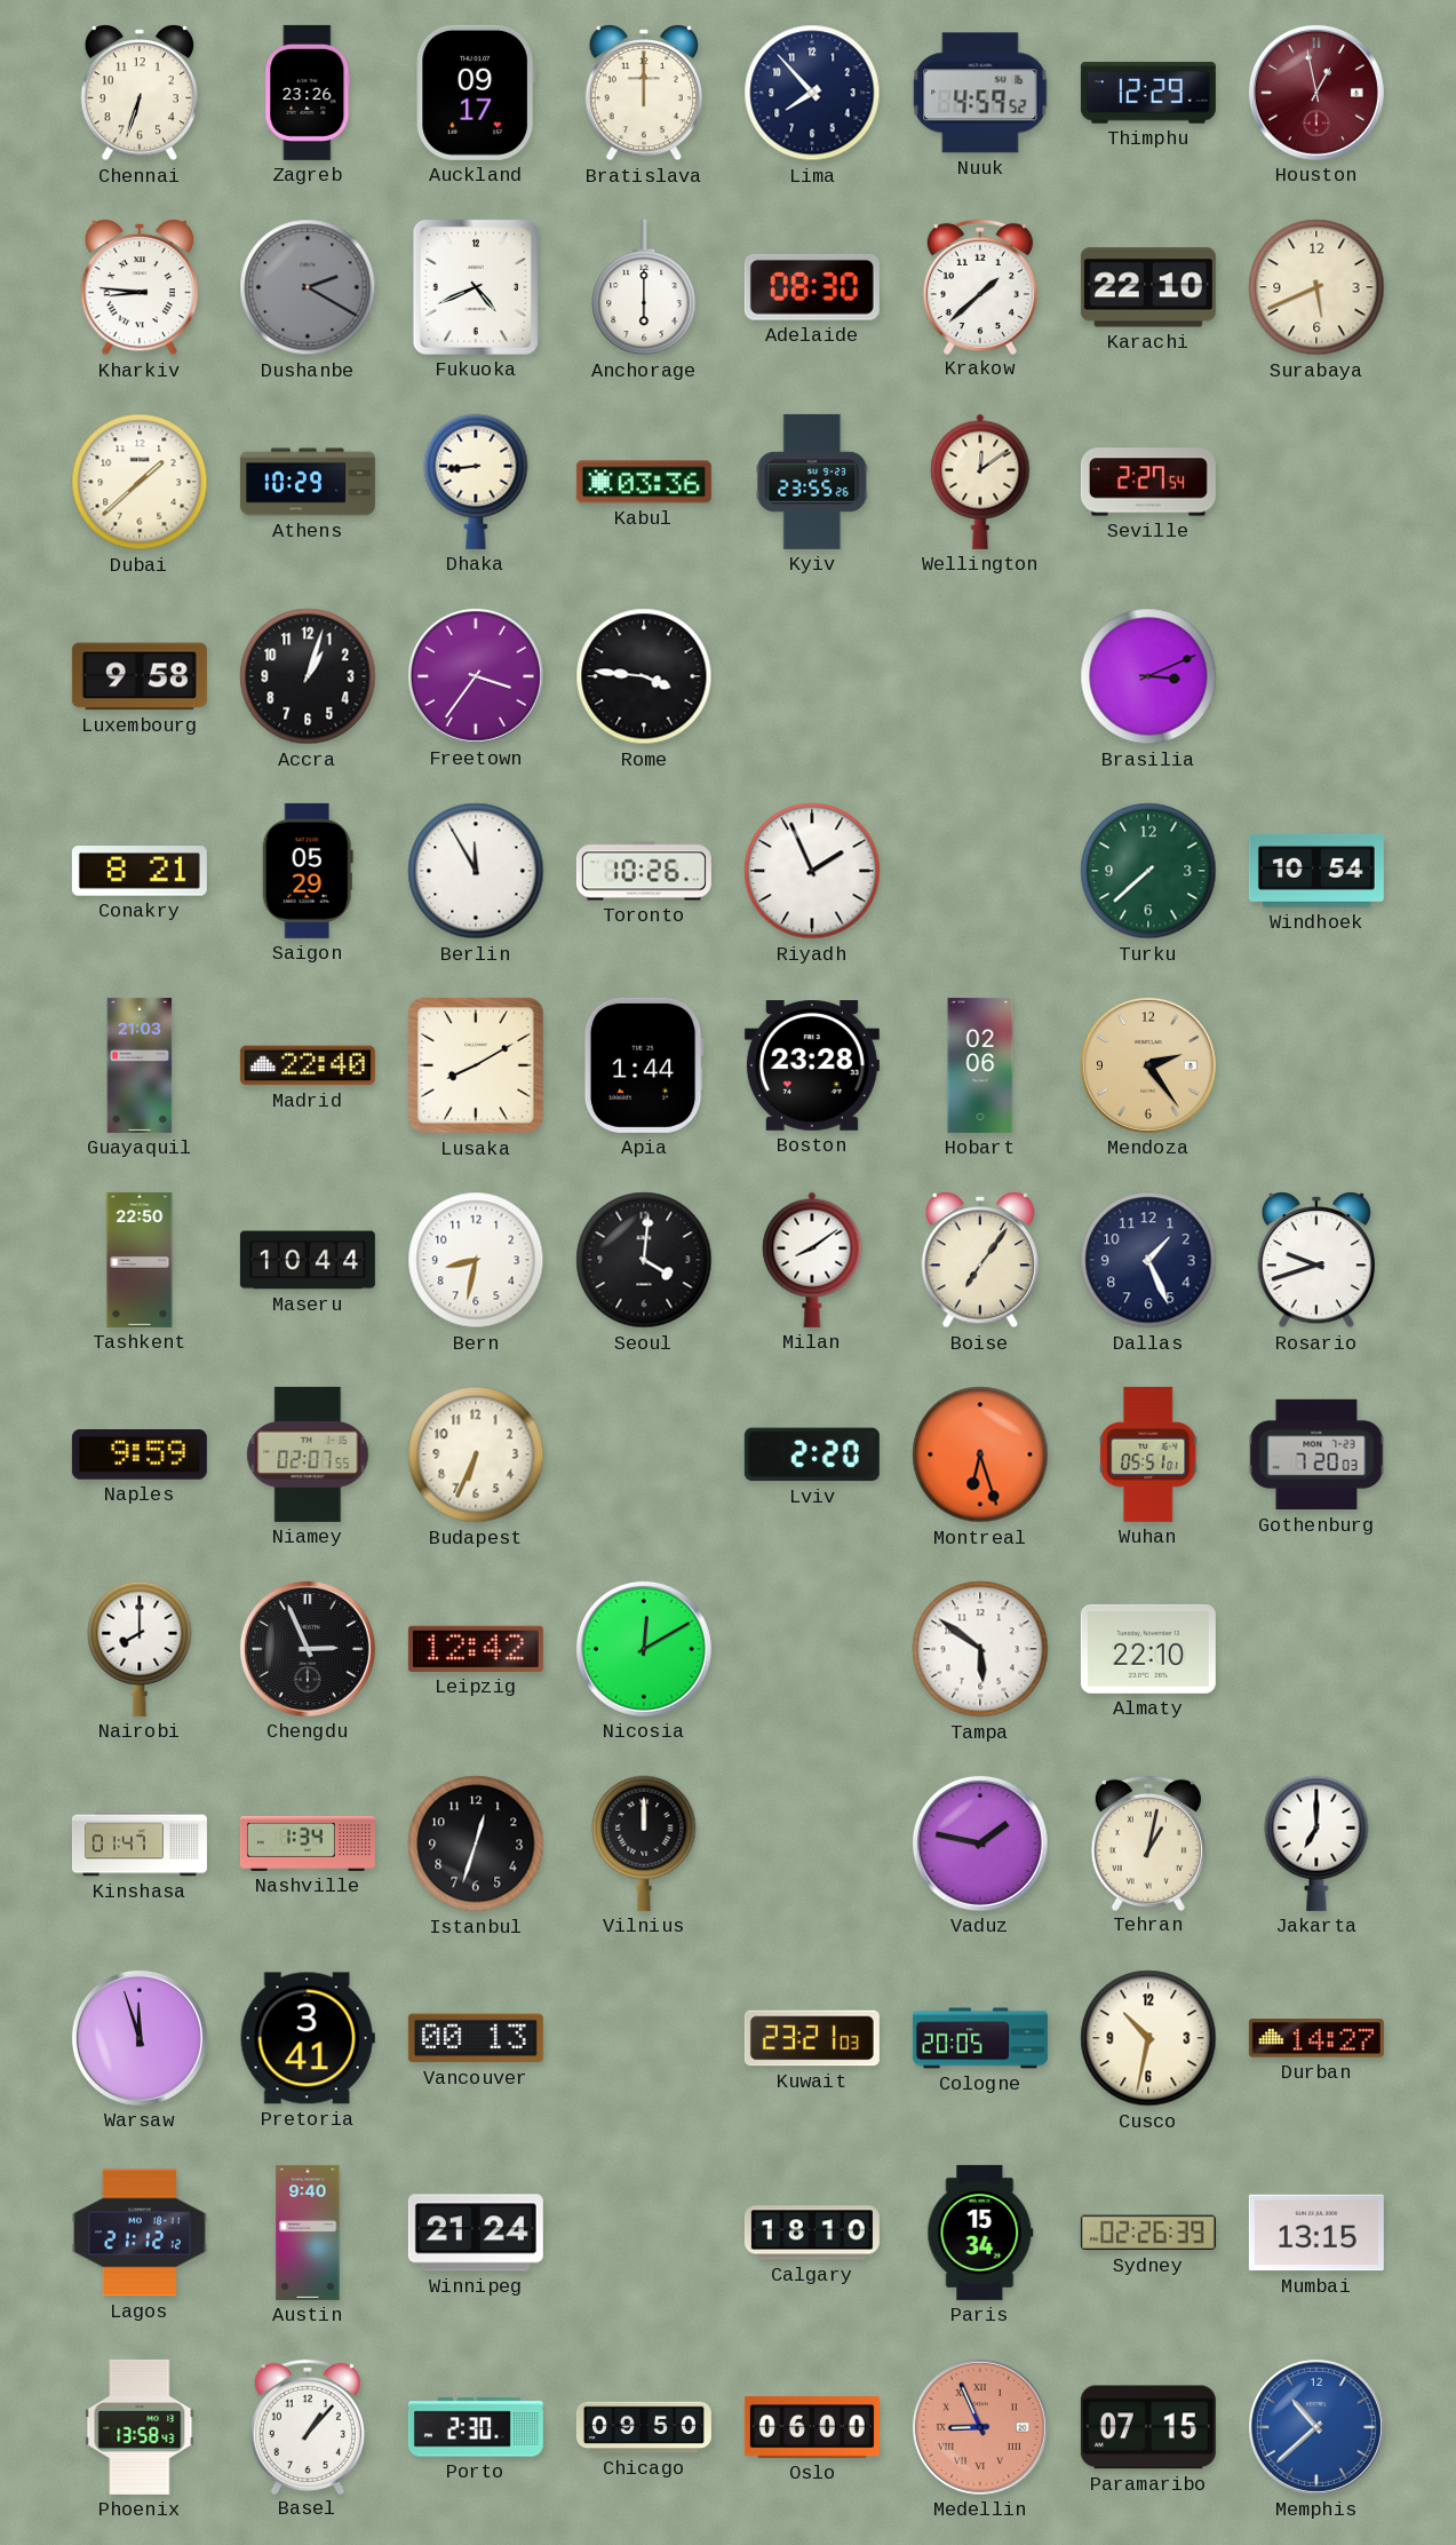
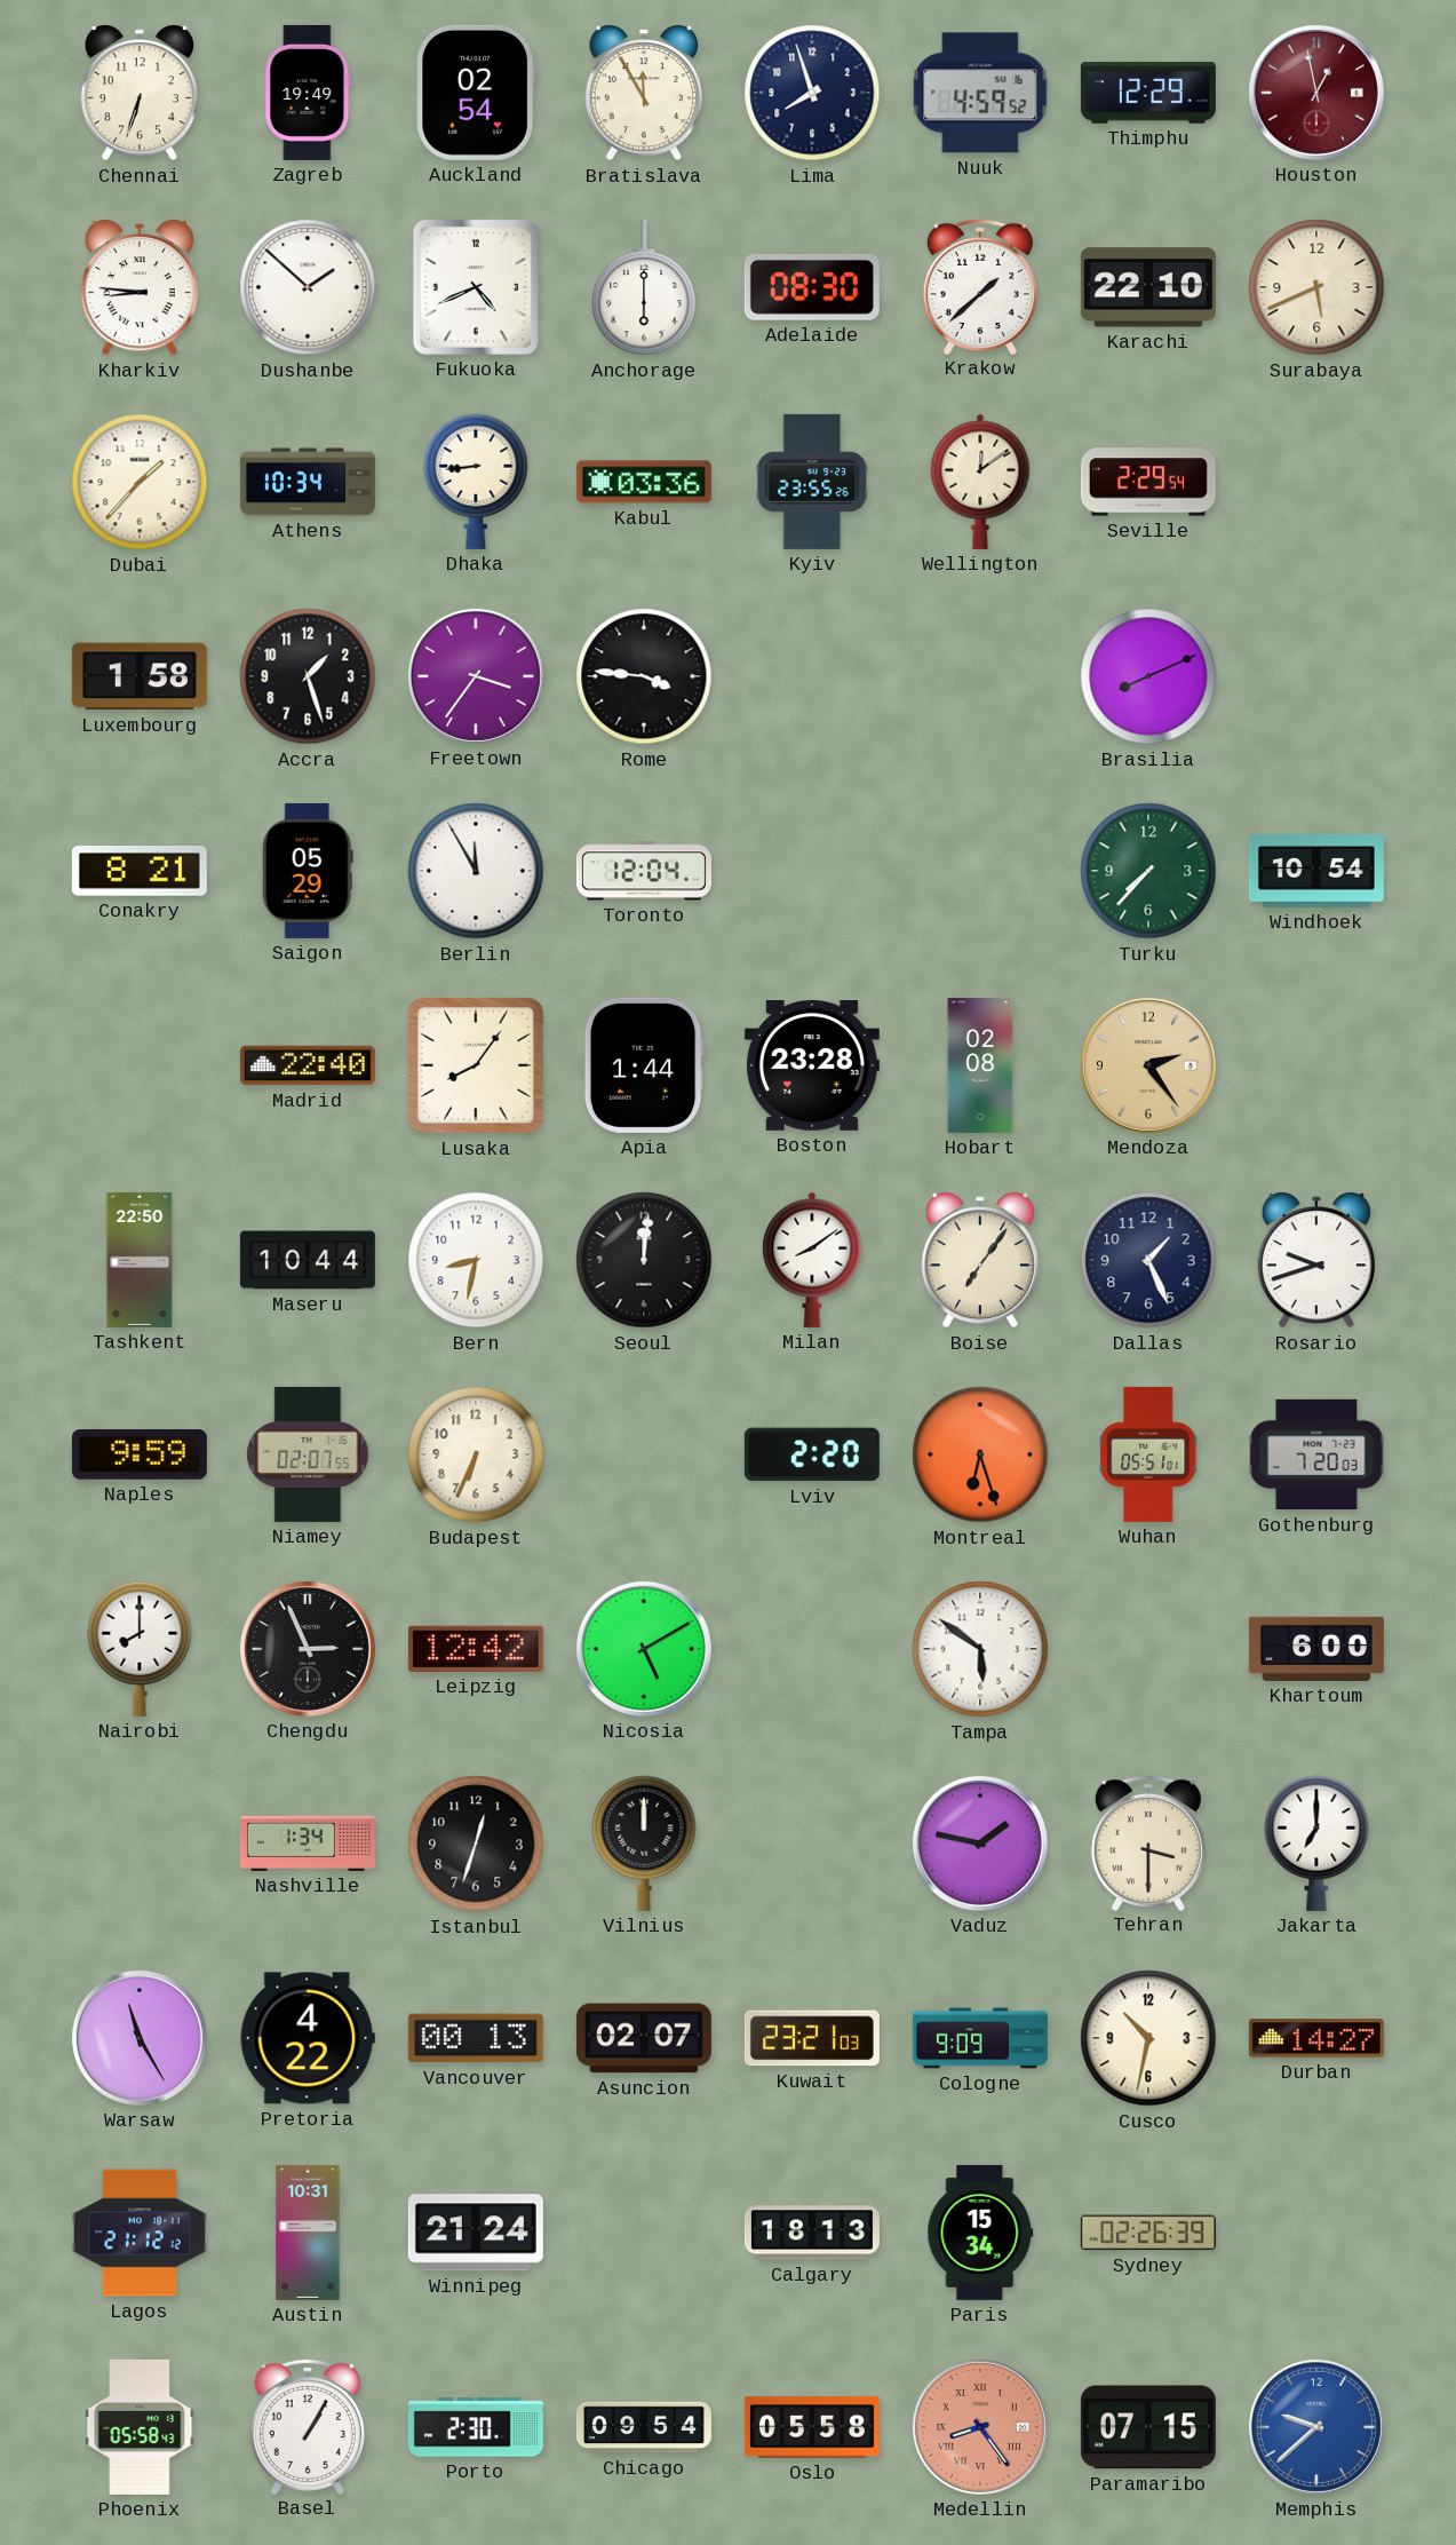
Zagreb: 23:26 -> 19:49
Auckland: 09:17 -> 02:54
Bratislava: 12:00 -> 11:55
Lima: 7:53 -> 7:57
Dushanbe: 2:20 -> 1:52
Dushanbe dial: grey -> white
Dubai: 1:38 -> 1:37
Athens: 10:29 -> 10:34
Seville: 2:27 -> 2:29
Luxembourg: 9:58 -> 1:58
Accra: 1:03 -> 1:27
Brasilia: 3:11 -> 8:11
Toronto: 10:26 -> 12:04
Riyadh: 1:56 -> none
Turku: 7:38 -> 7:37
Guayaquil: 21:03 -> none
Lusaka: 8:10 -> 8:06
Hobart: 02:06 -> 02:08
Seoul: 4:01 -> 12:01
Nicosia: 12:10 -> 5:10
Almaty: 22:10 -> none
Khartoum: none -> 6:00
Kinshasa: 01:47 -> none
Tehran: 1:02 -> 3:30
Warsaw: 11:57 -> 11:25
Pretoria: 3:41 -> 4:22
Asuncion: none -> 02:07
Cologne: 20:05 -> 9:09
Austin: 9:40 -> 10:31
Calgary: 18:10 -> 18:13
Mumbai: 13:15 -> none
Phoenix: 13:58 -> 05:58
Basel: 1:07 -> 1:05
Chicago: 09:50 -> 09:54
Oslo: 06:00 -> 05:58
Medellin: 8:56 -> 8:24
Memphis: 10:38 -> 9:38
